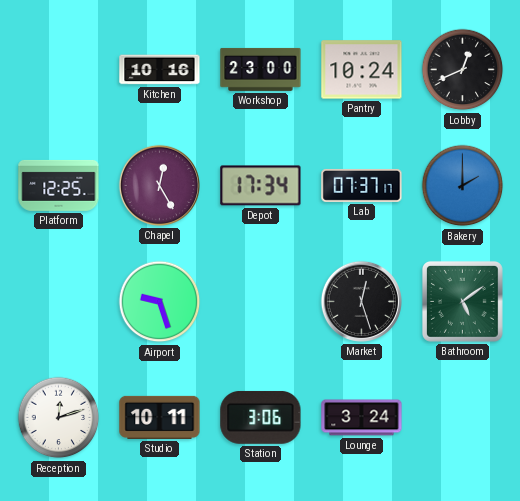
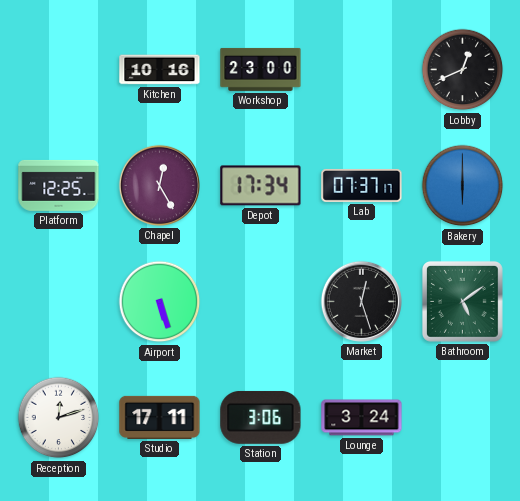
Pantry: 10:24 -> none
Bakery: 2:00 -> 6:00
Airport: 9:27 -> 5:27
Studio: 10:11 -> 17:11
